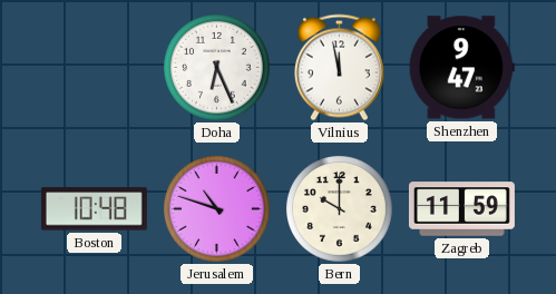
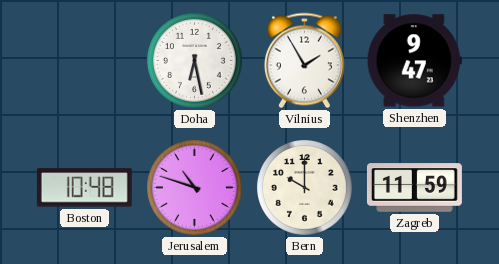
Doha: 6:26 -> 6:28
Vilnius: 11:58 -> 1:55
